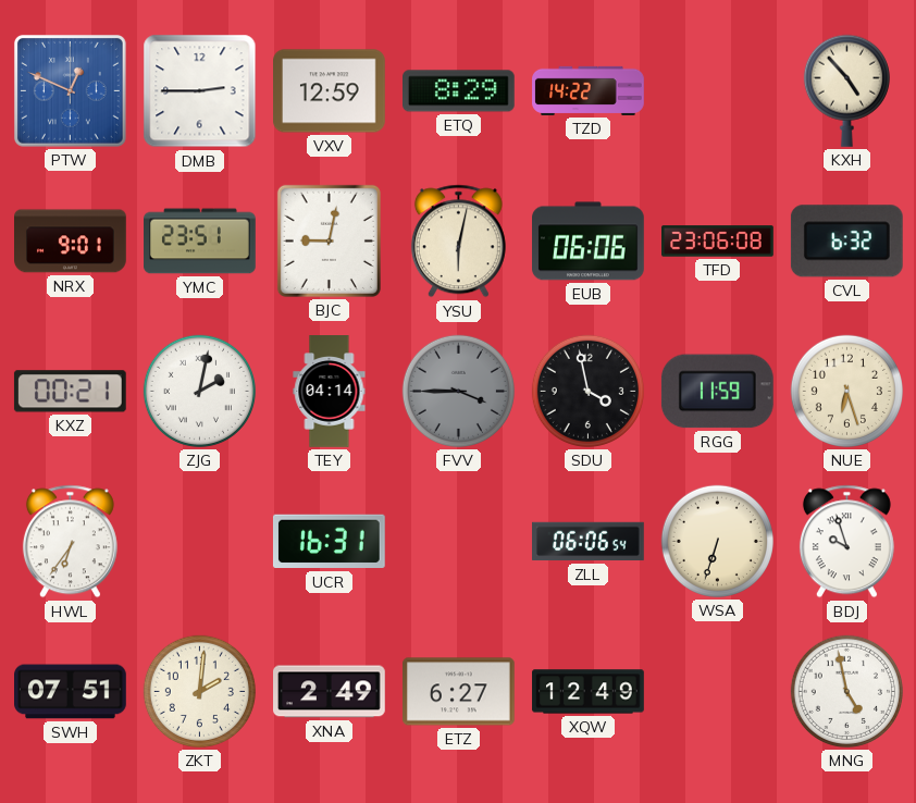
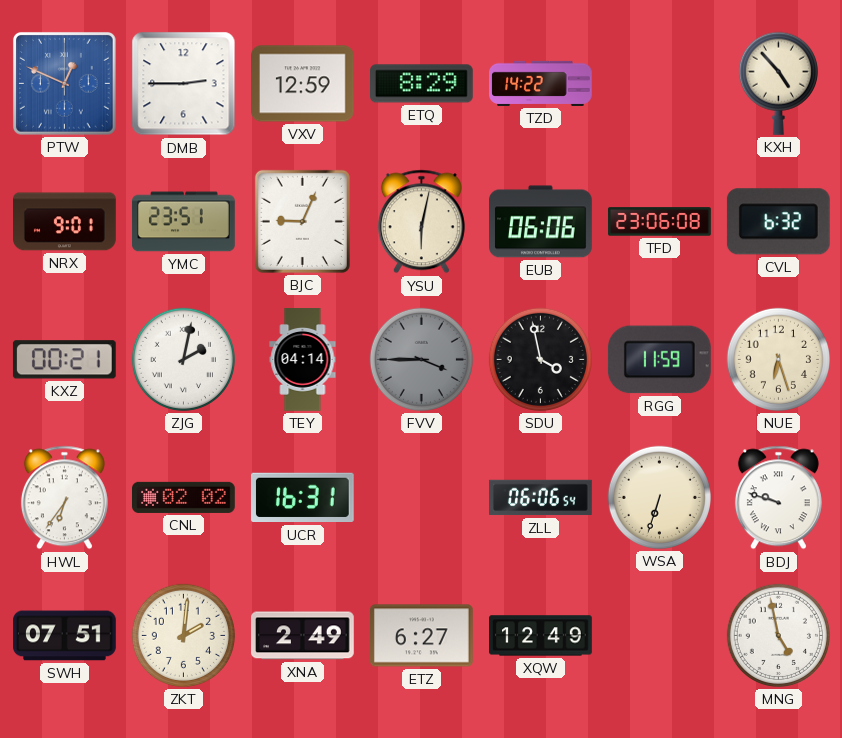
BJC: 9:02 -> 9:04
CNL: none -> 02:02
BDJ: 9:57 -> 9:48
